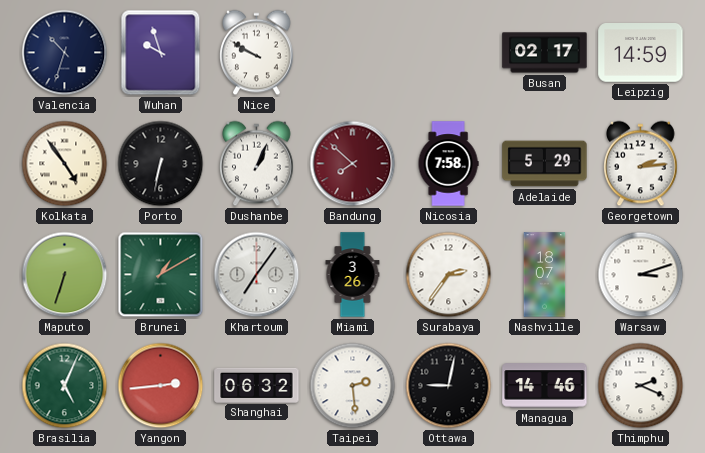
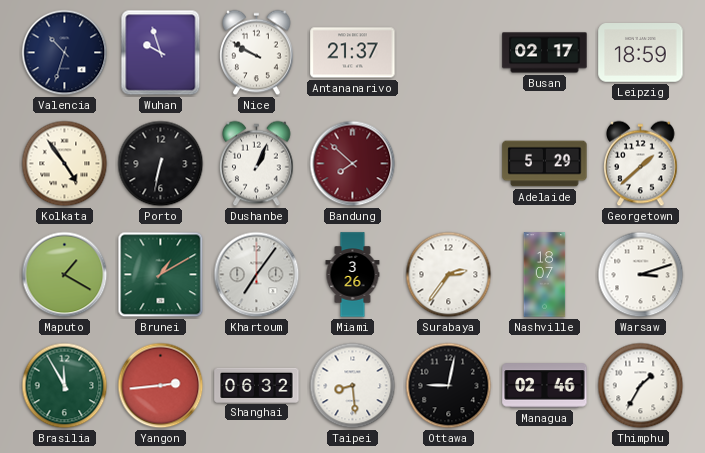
Antananarivo: none -> 21:37
Leipzig: 14:59 -> 18:59
Nicosia: 7:58 -> none
Georgetown: 2:14 -> 1:38
Maputo: 6:33 -> 1:20
Brasilia: 5:04 -> 11:55
Taipei: 2:29 -> 8:29
Managua: 14:46 -> 02:46
Thimphu: 2:19 -> 1:35
